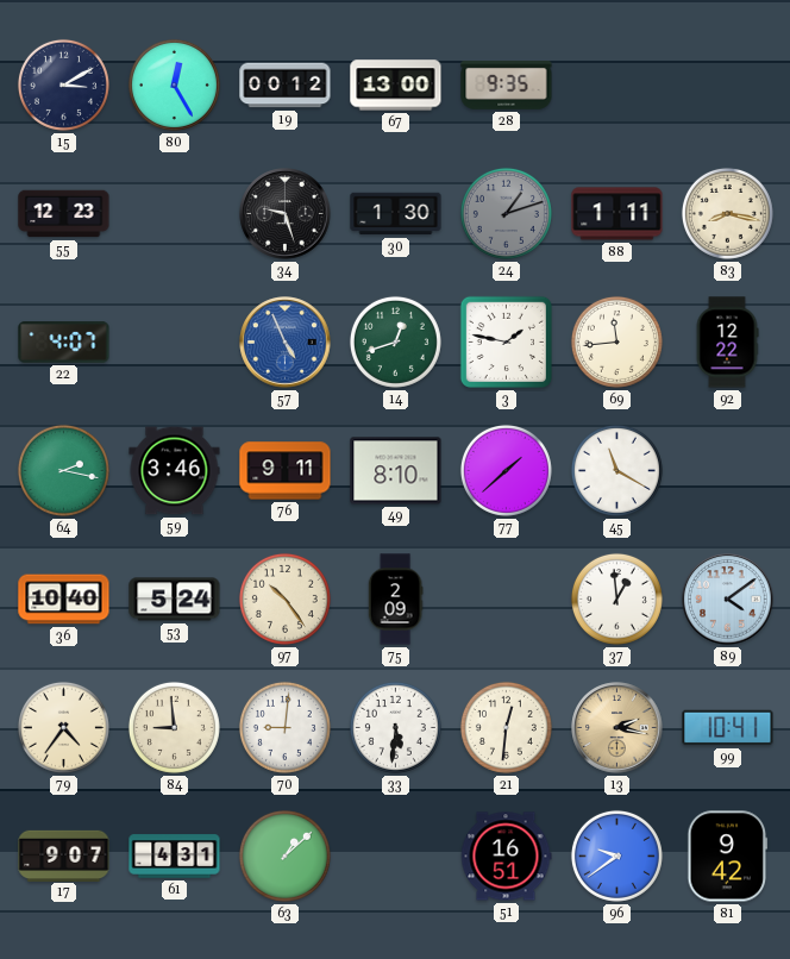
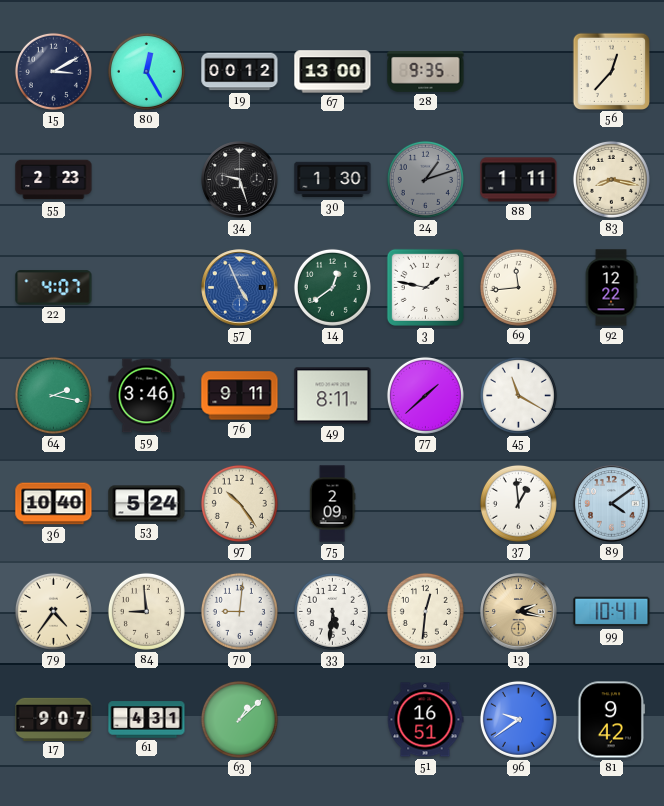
56: none -> 12:37
55: 12:23 -> 2:23
14: 12:42 -> 12:39
49: 8:10 -> 8:11
